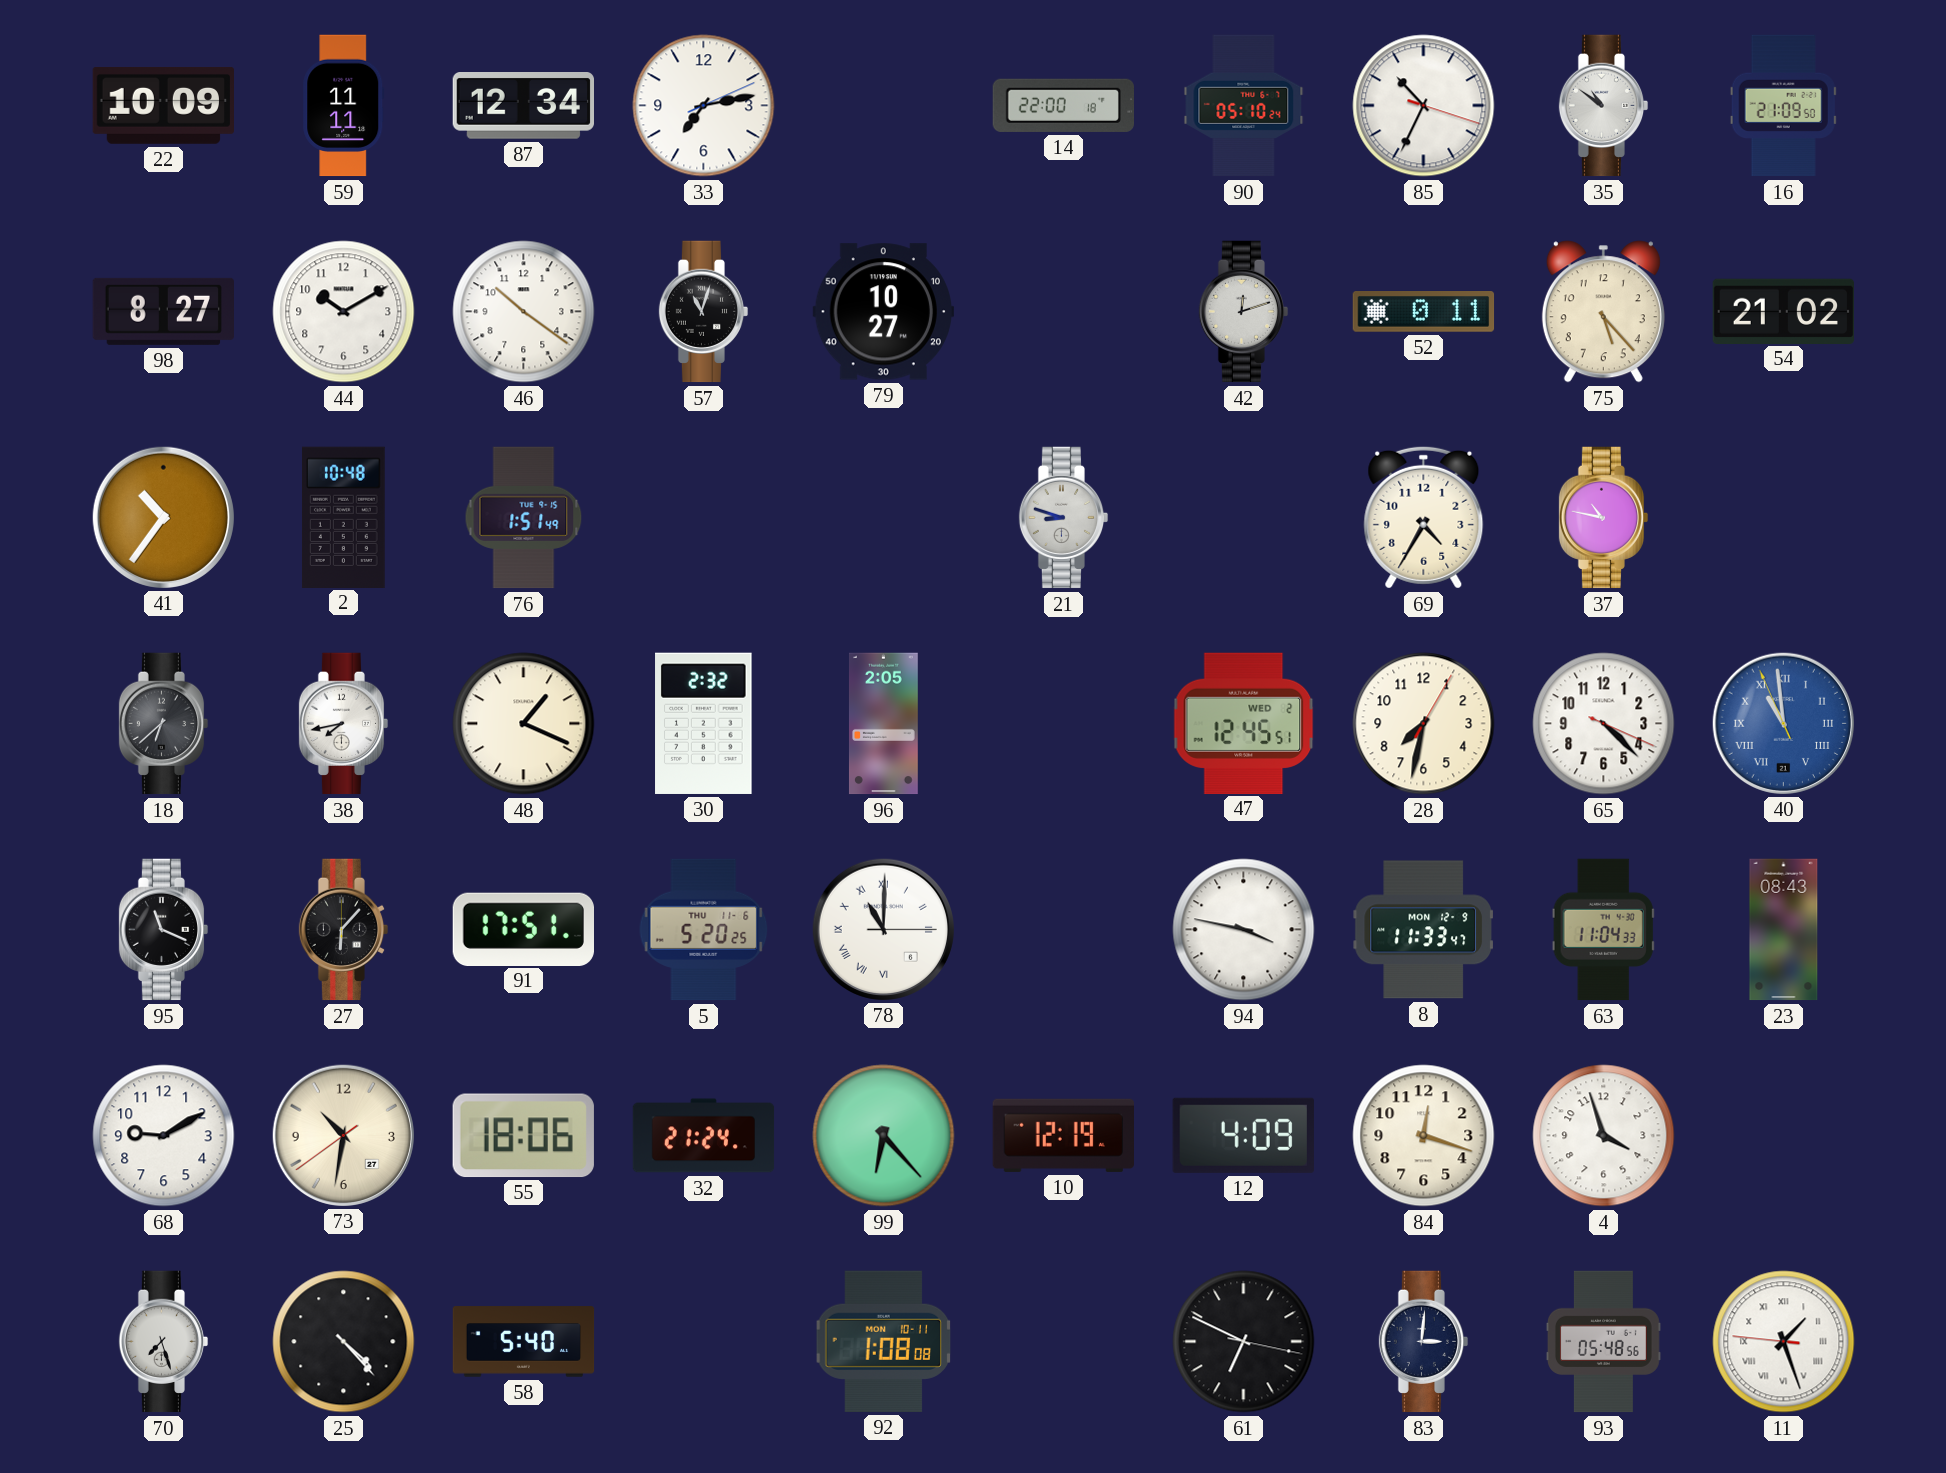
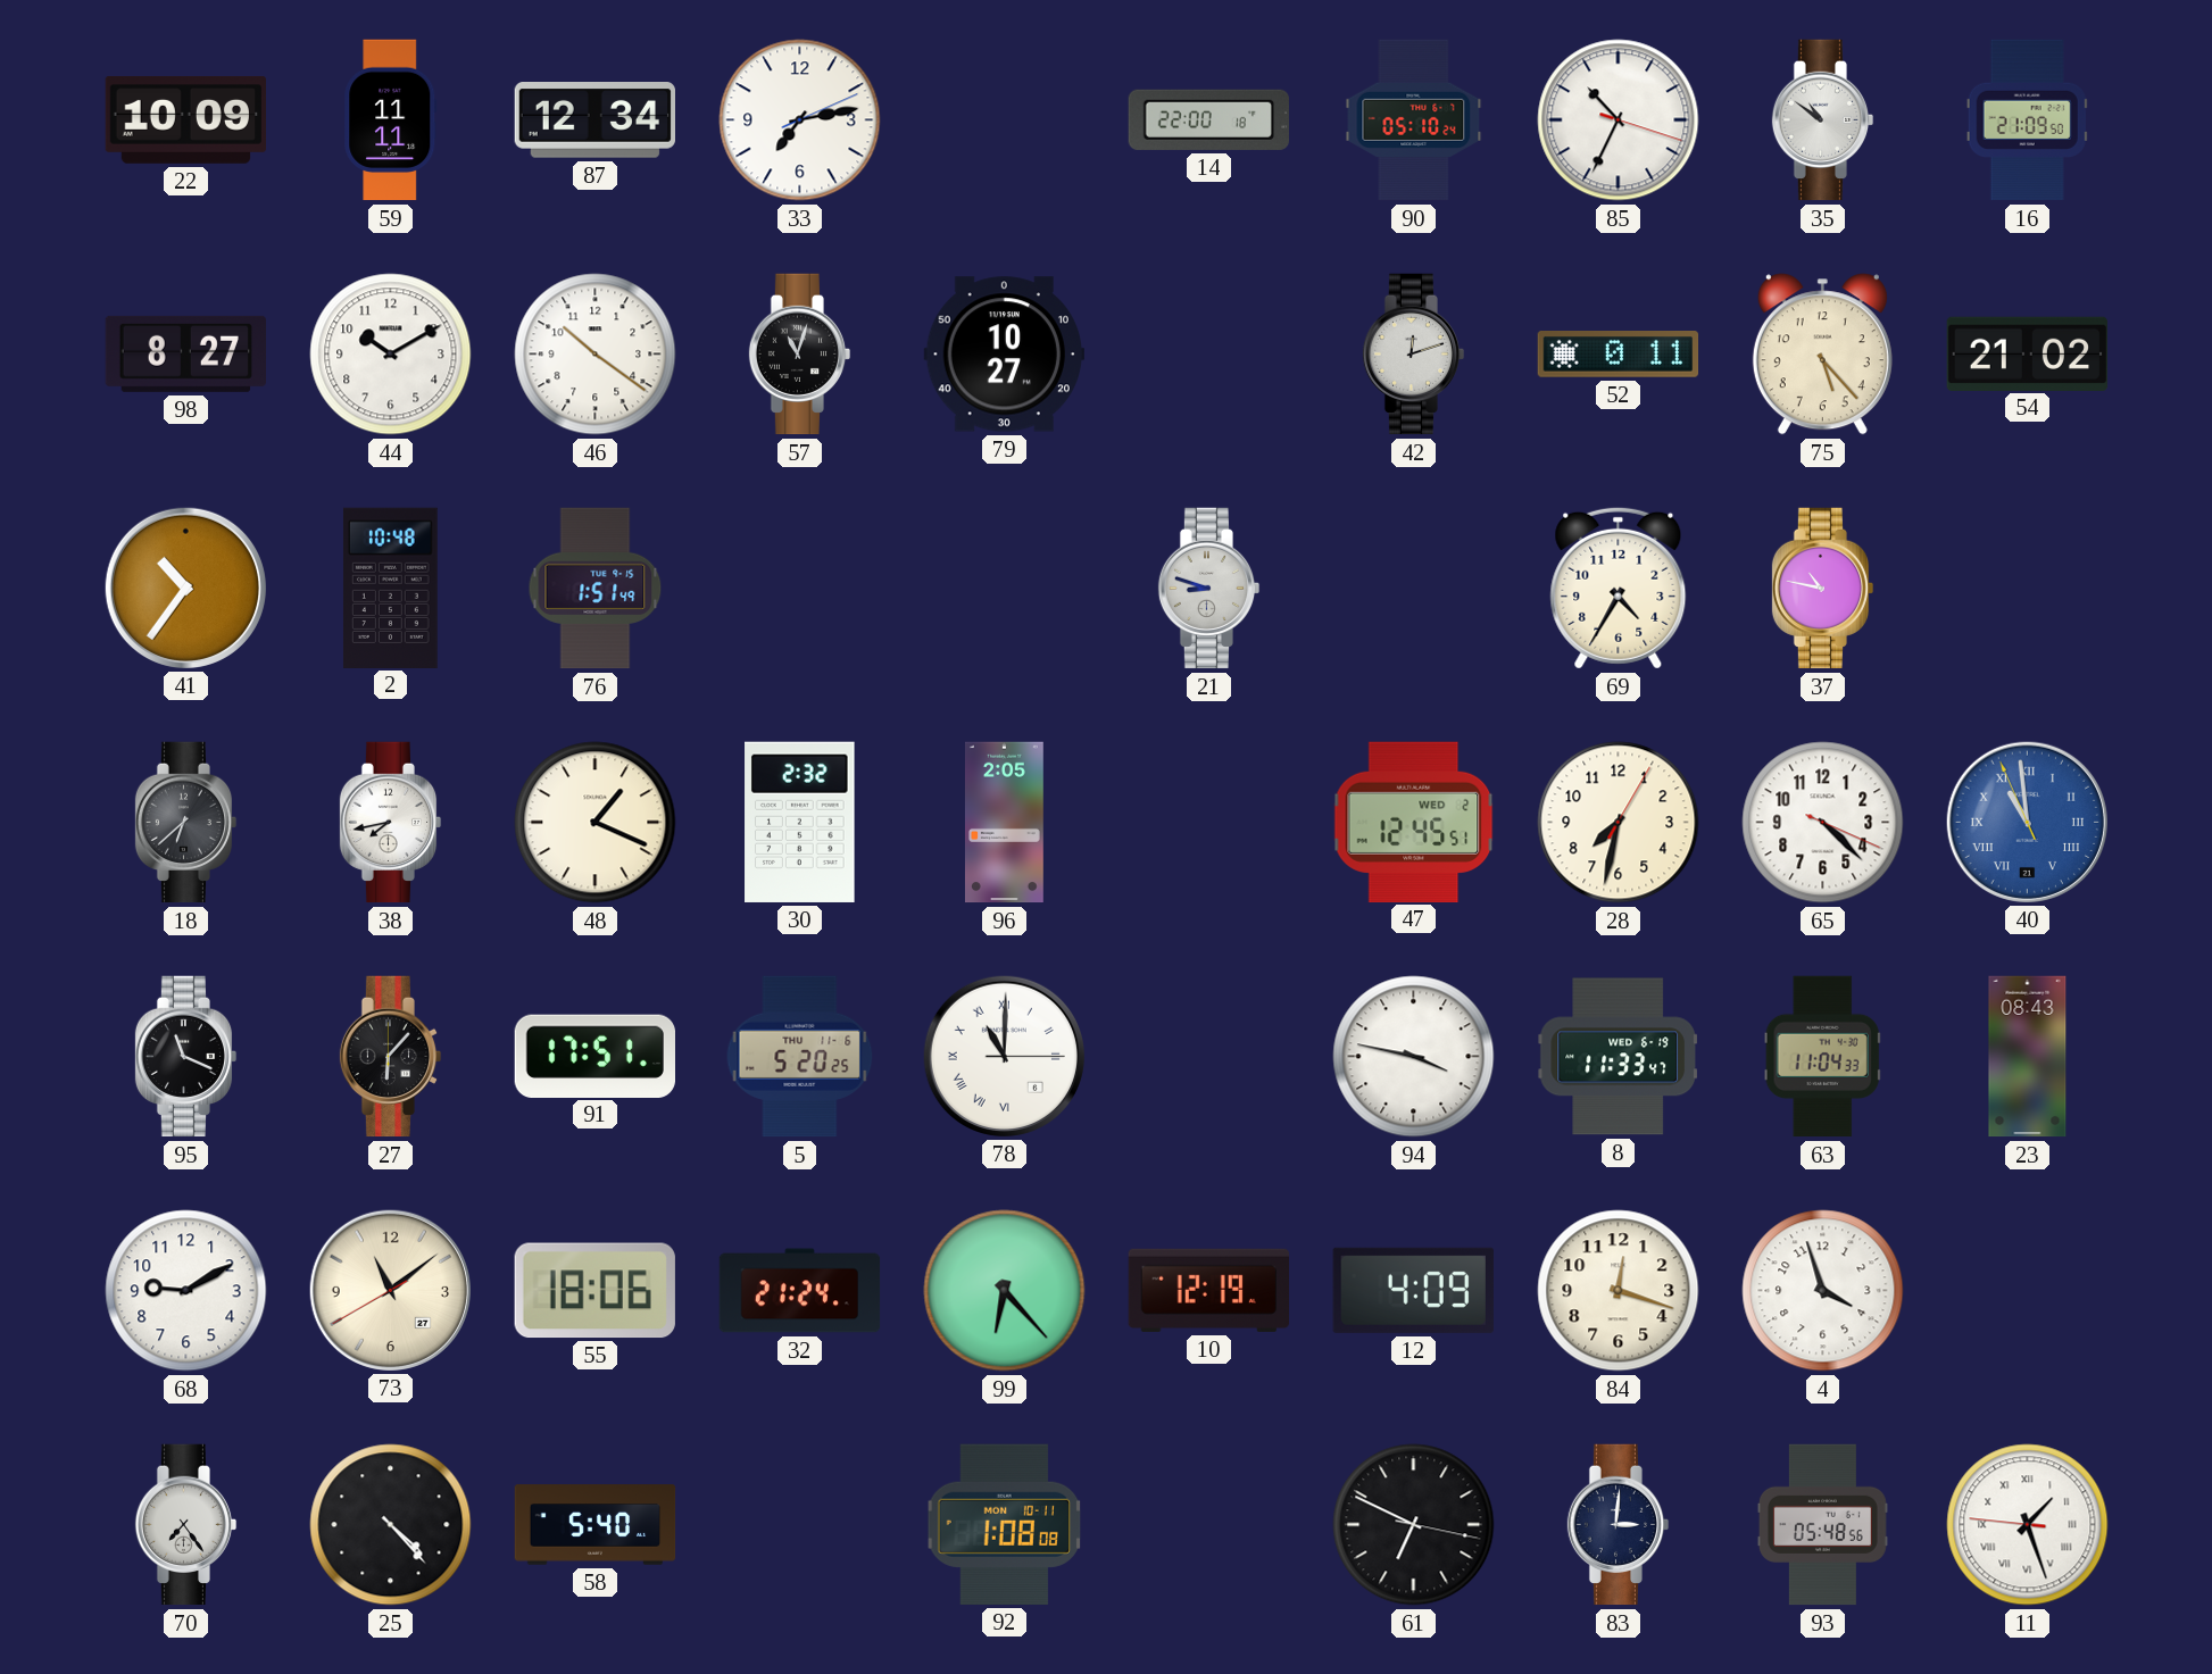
8 date: MON 12-9 -> WED 6-19
73: 10:31 -> 11:08
70: 7:27 -> 7:24
